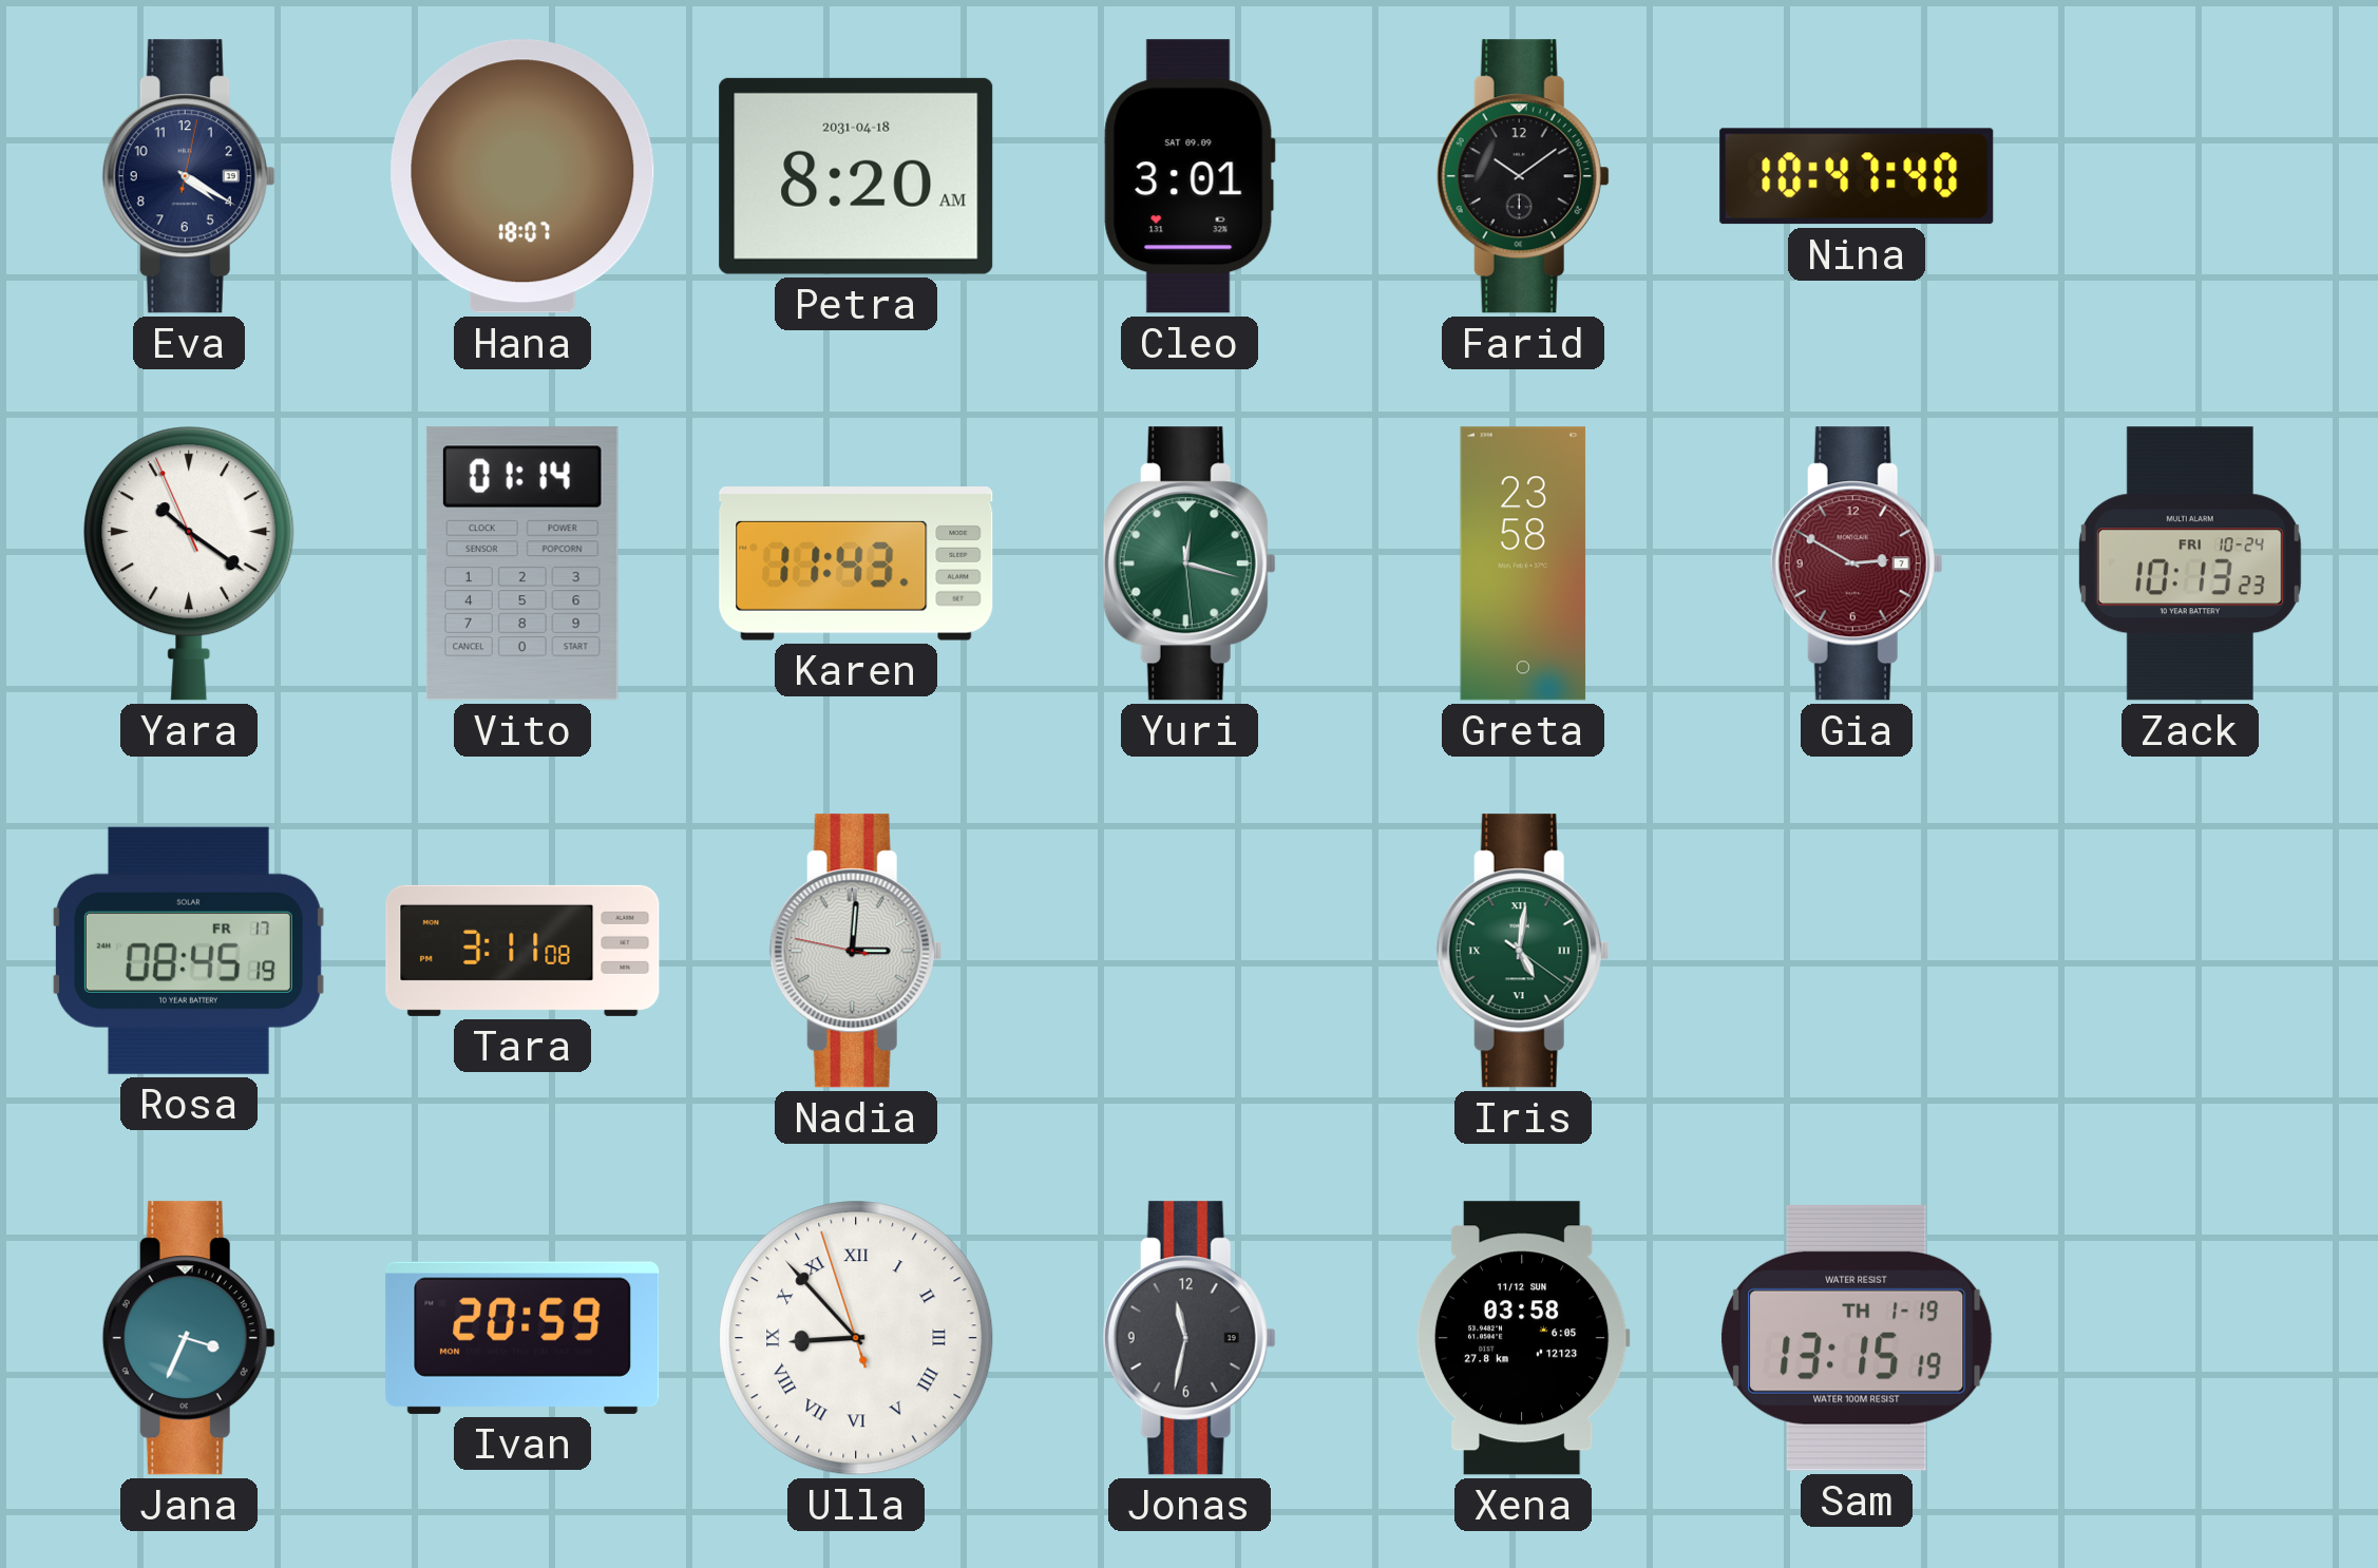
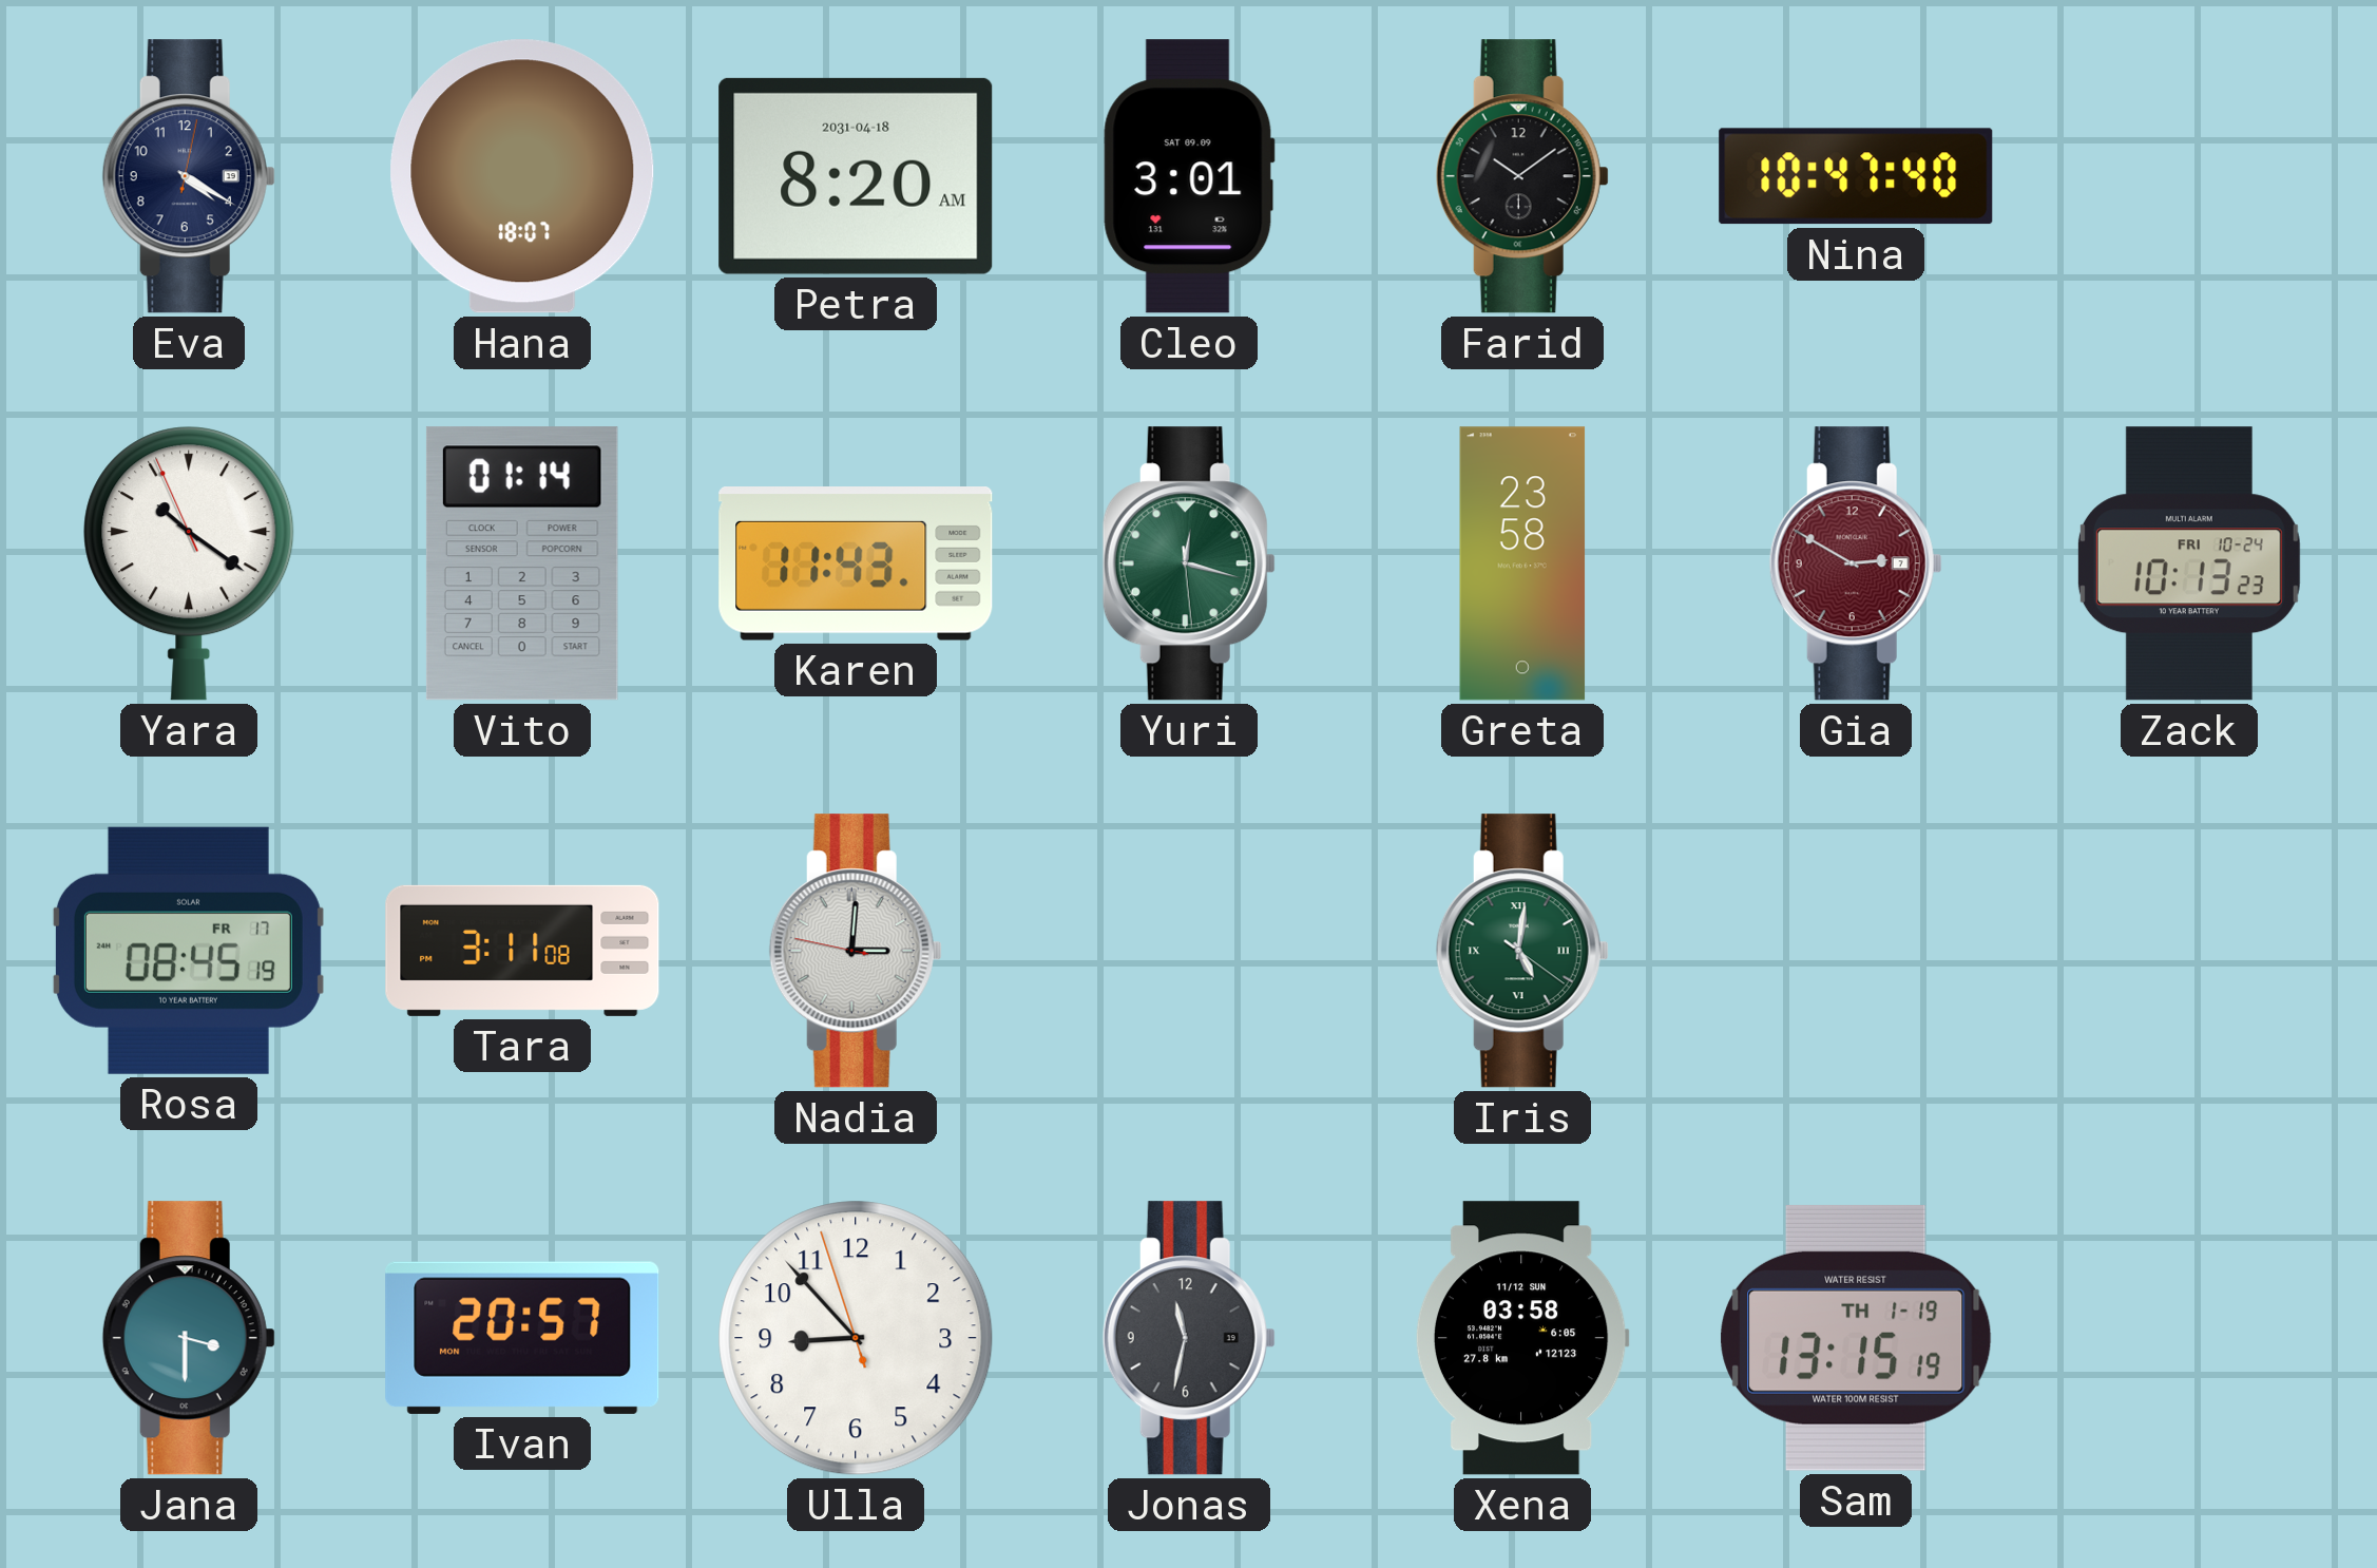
Jana: 3:34 -> 3:30
Ivan: 20:59 -> 20:57
Ulla numerals: Roman -> Arabic
